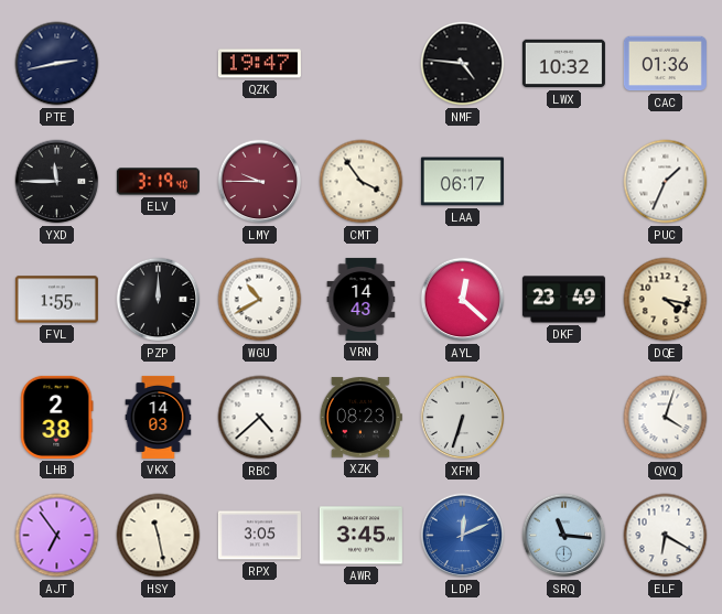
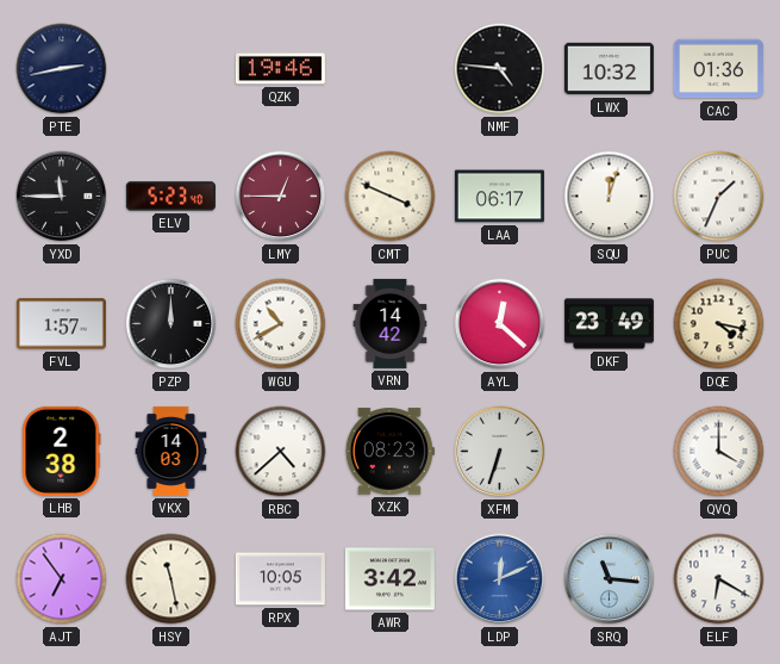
QZK: 19:47 -> 19:46
ELV: 3:19 -> 5:23
LMY: 9:45 -> 12:45
CMT: 3:54 -> 3:49
SQU: none -> 12:03
FVL: 1:55 -> 1:57
VRN: 14:43 -> 14:42
QVQ: 4:03 -> 4:00
RPX: 3:05 -> 10:05
AWR: 3:45 -> 3:42
